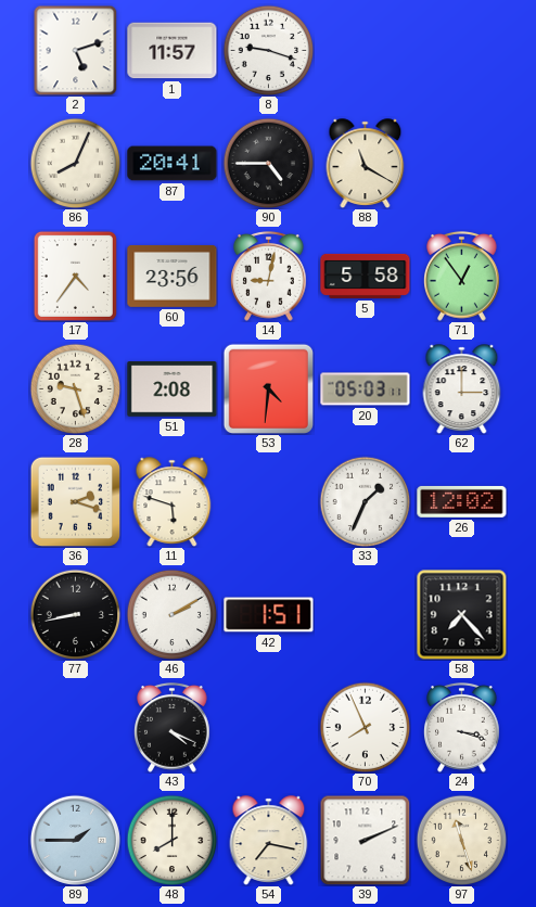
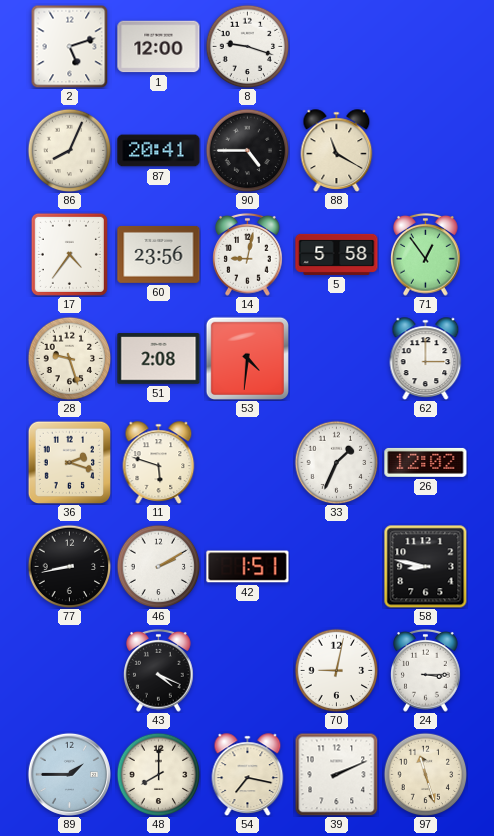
1: 11:57 -> 12:00
20: 05:03 -> none
58: 7:23 -> 8:47
70: 7:56 -> 9:02
24: 3:18 -> 3:15
